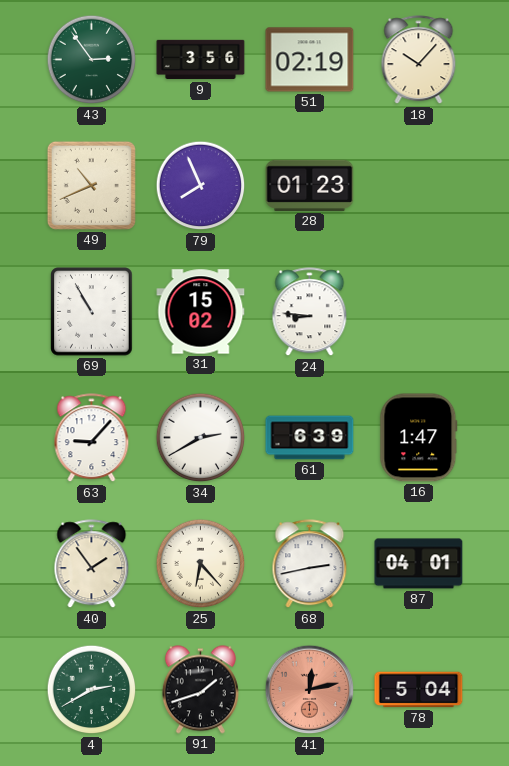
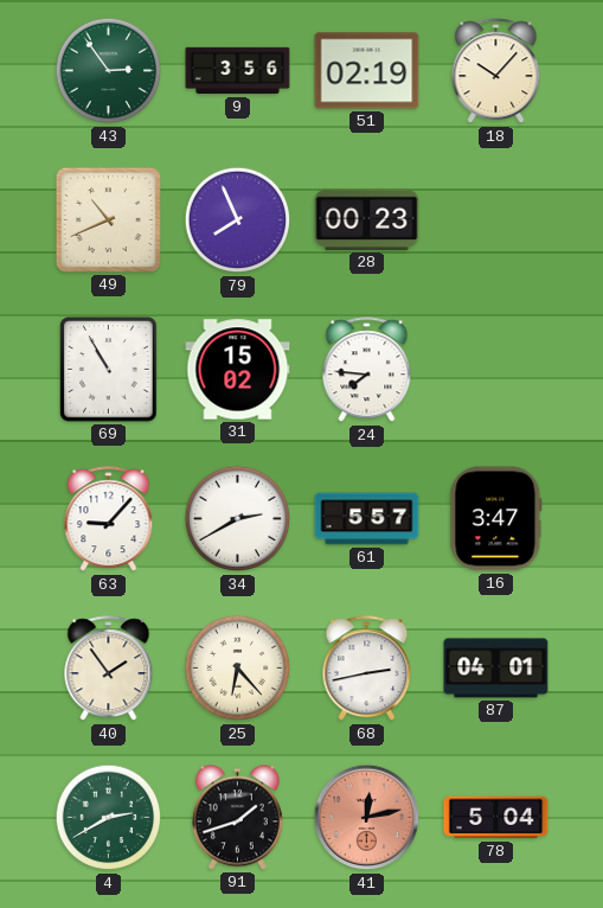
28: 01:23 -> 00:23
24: 8:46 -> 7:46
61: 6:39 -> 5:57
16: 1:47 -> 3:47
